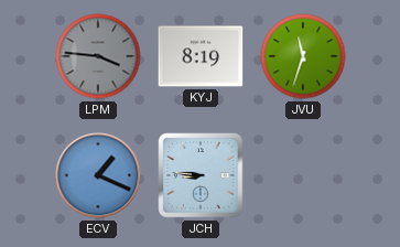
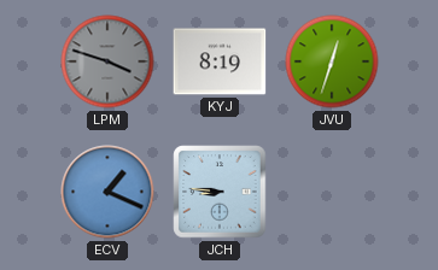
LPM: 3:46 -> 3:48
JVU: 11:33 -> 12:33
